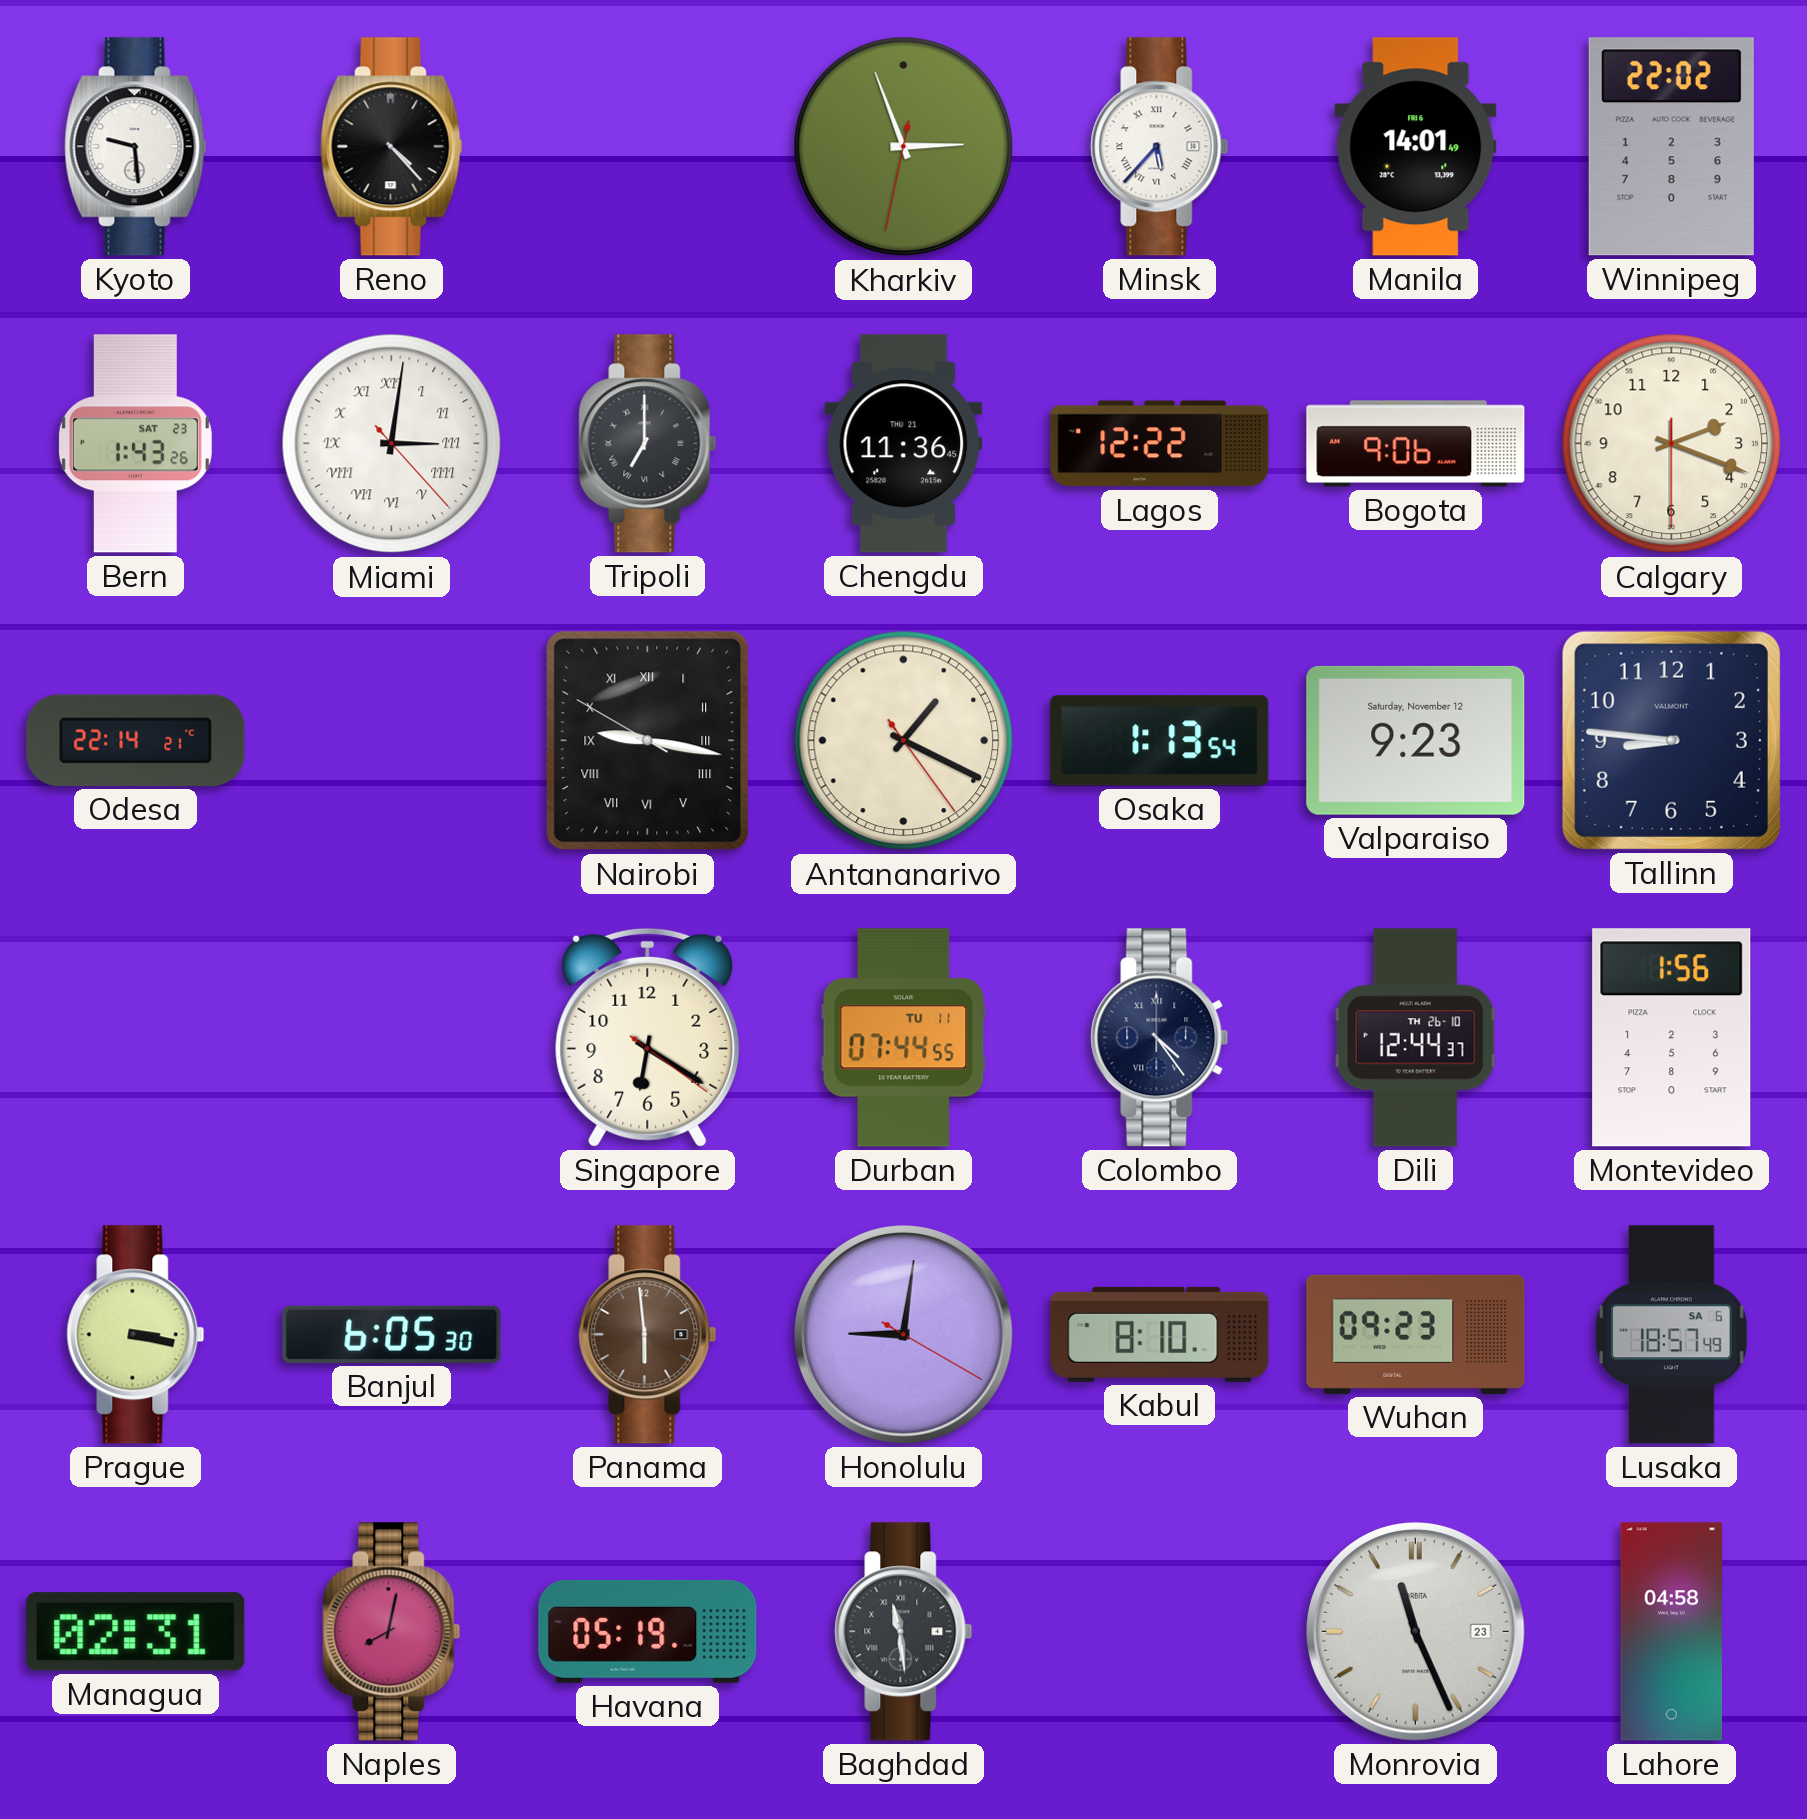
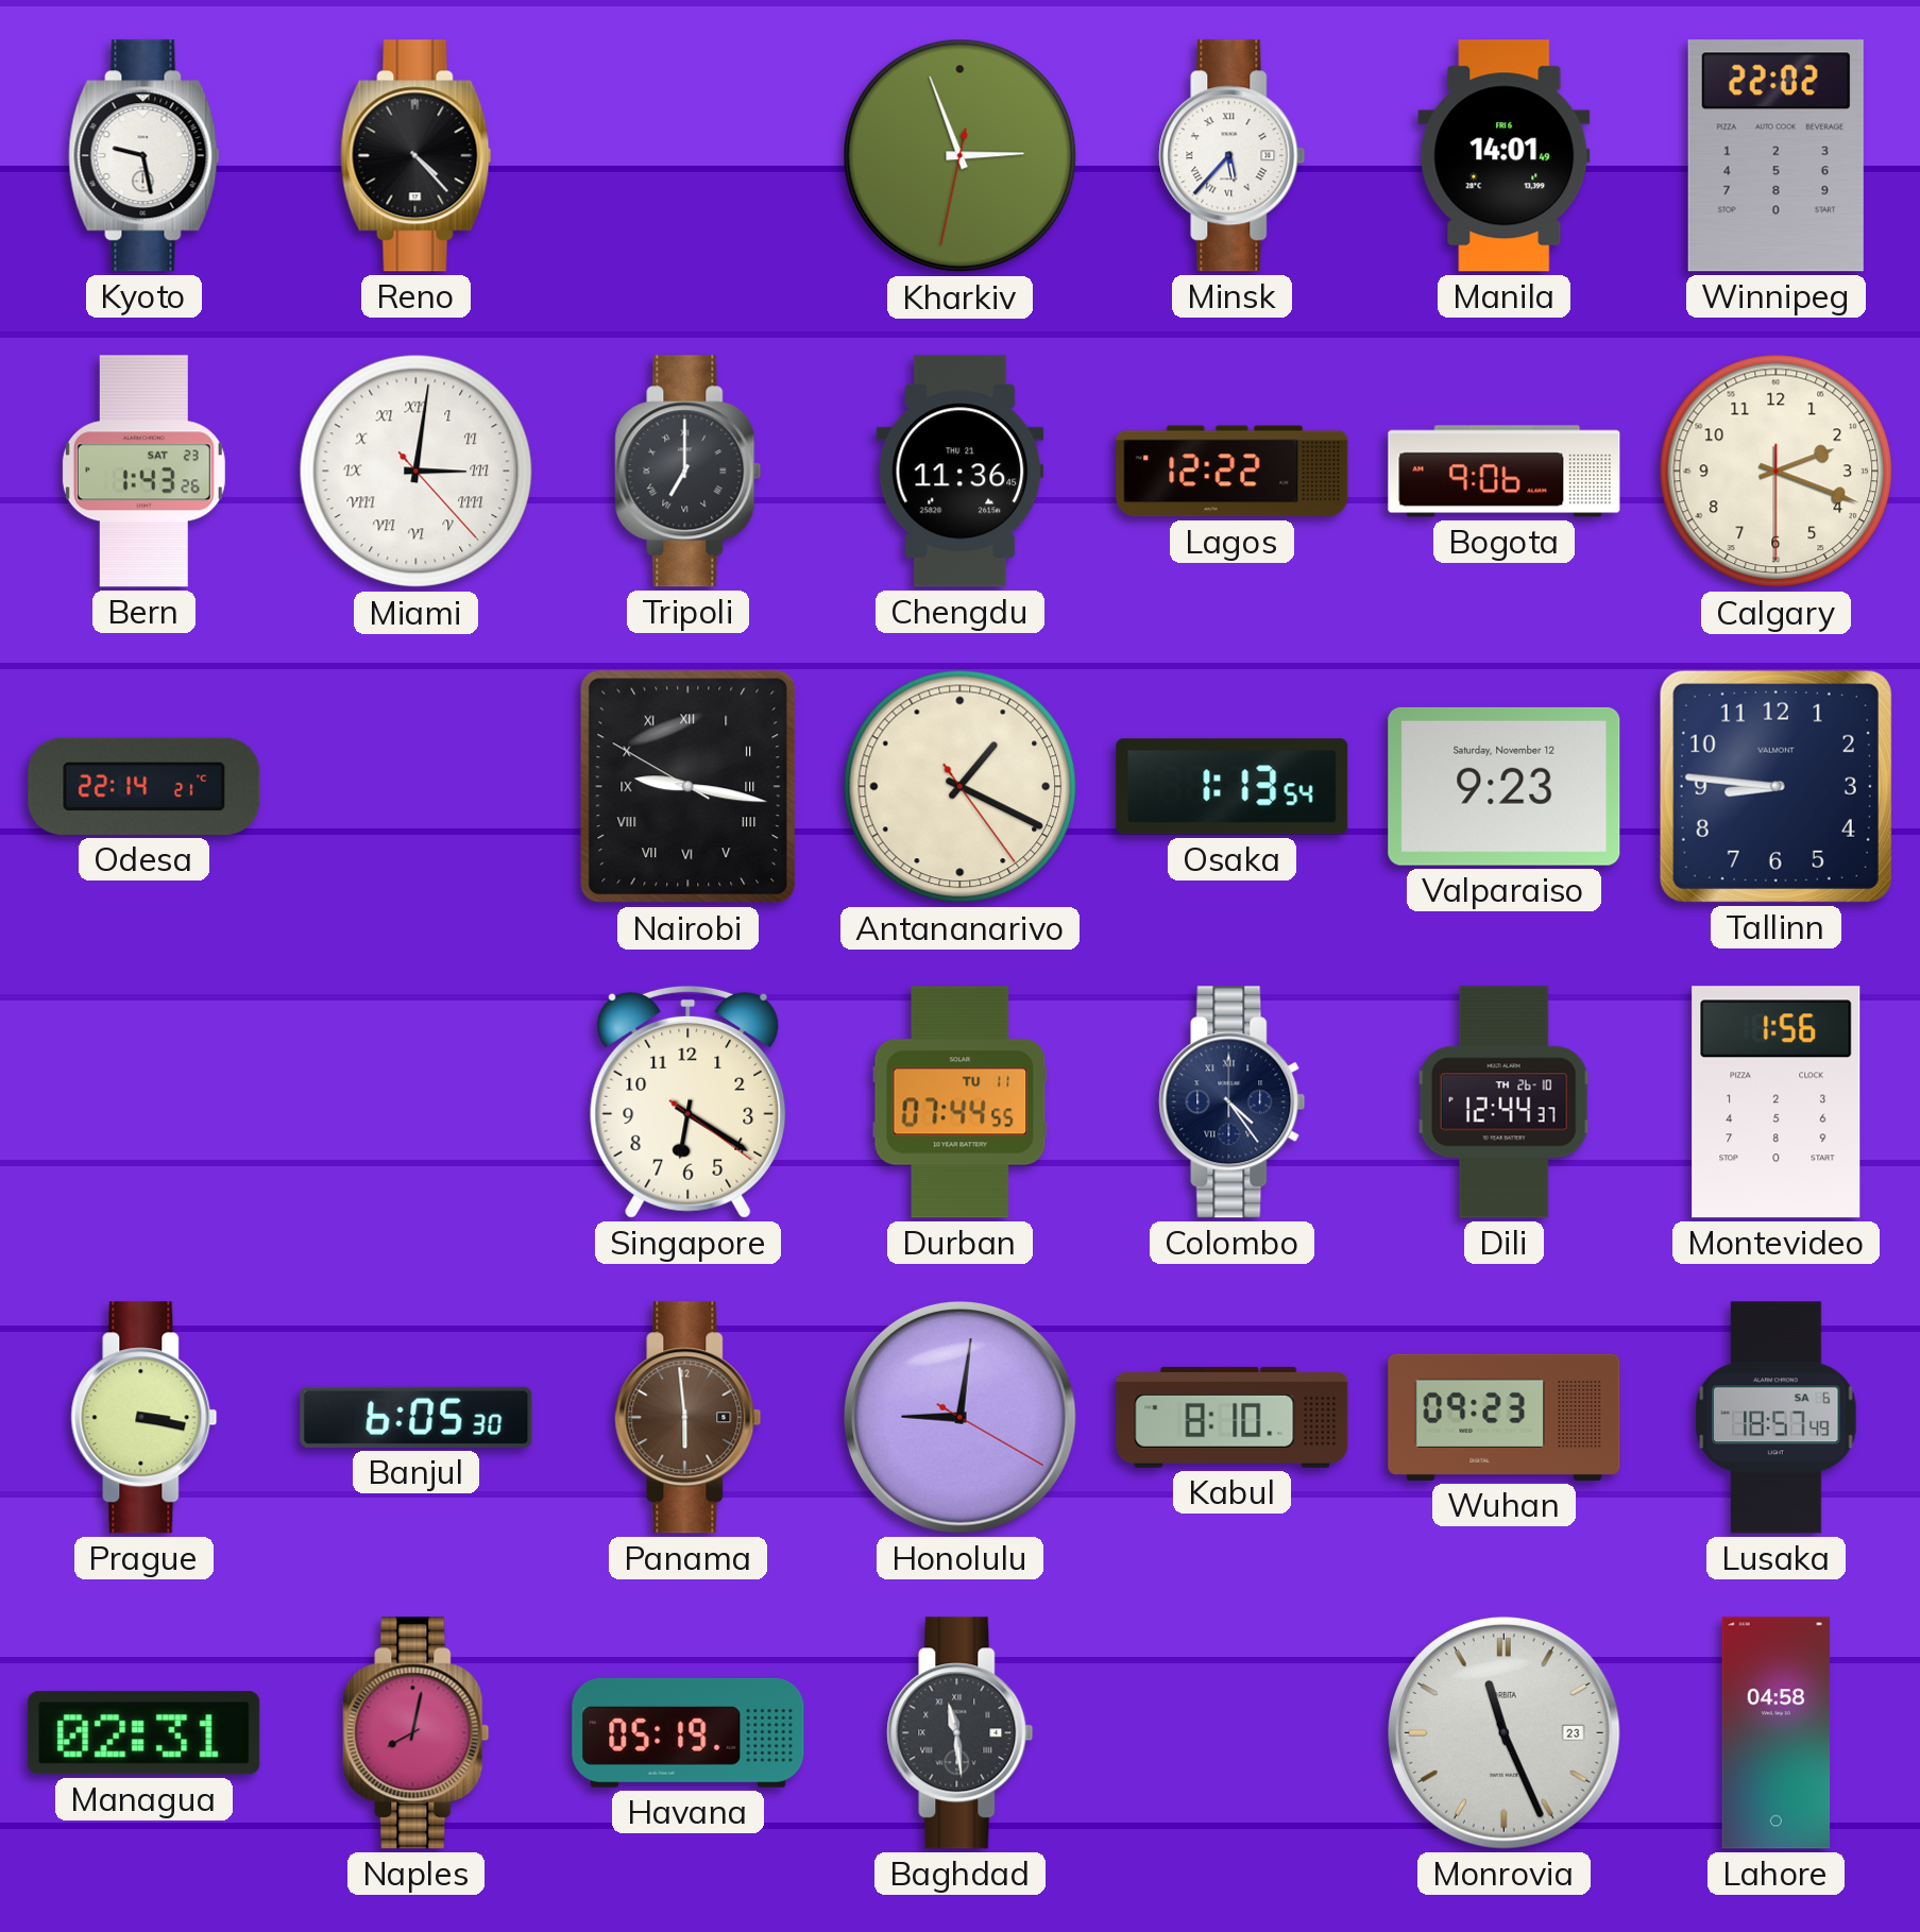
Kyoto: 9:29 -> 9:28
